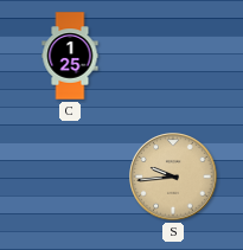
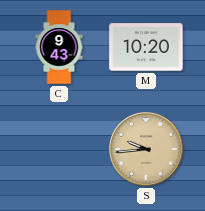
C: 1:25 -> 9:43
M: none -> 10:20
